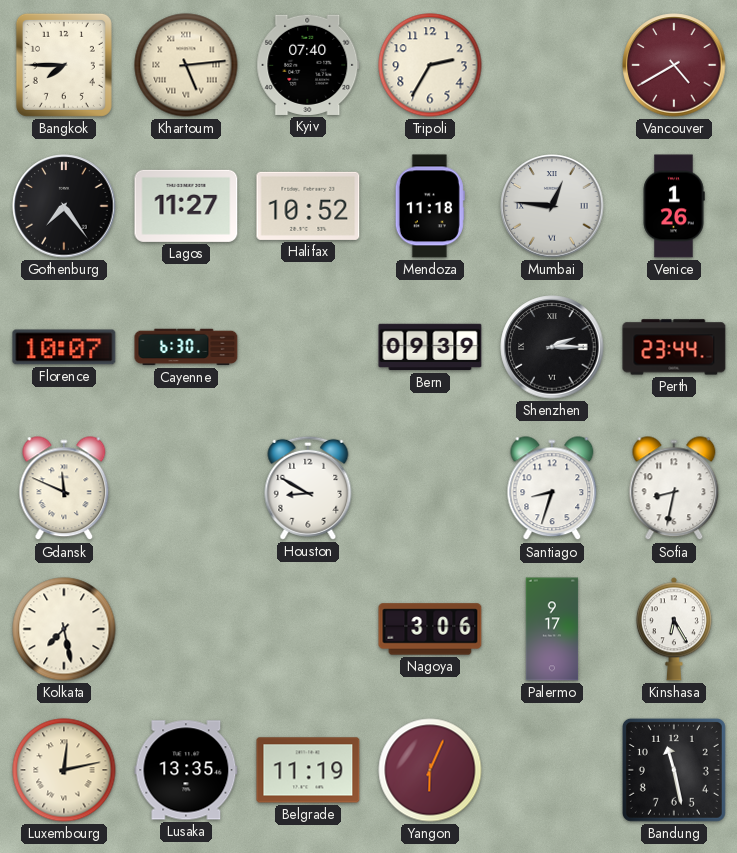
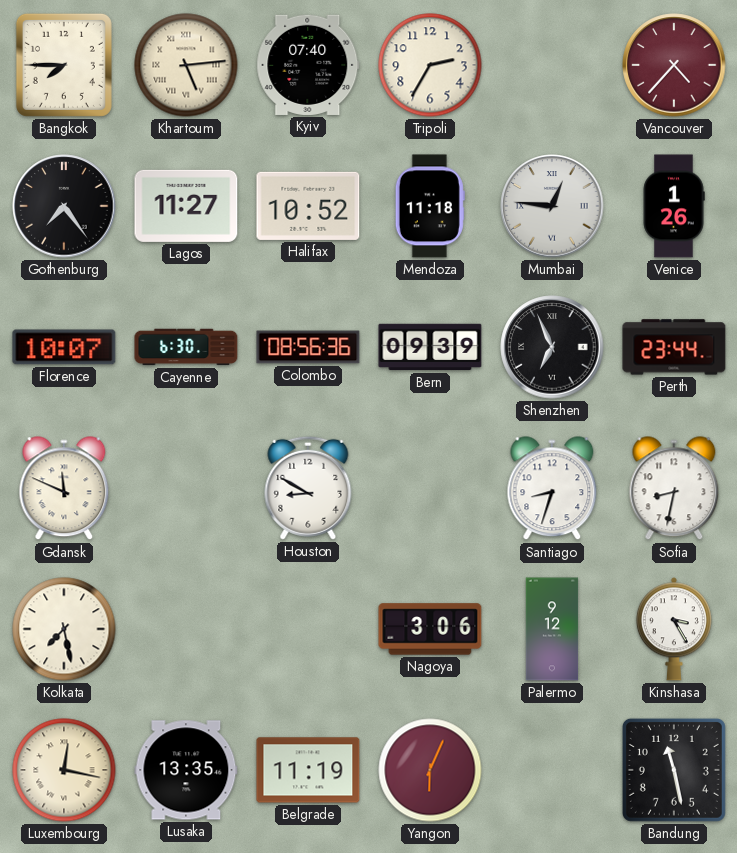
Vancouver: 4:40 -> 4:37
Colombo: none -> 08:56
Shenzhen: 2:15 -> 6:56
Palermo: 9:17 -> 9:12
Kinshasa: 6:25 -> 3:25
Luxembourg: 12:13 -> 12:17
